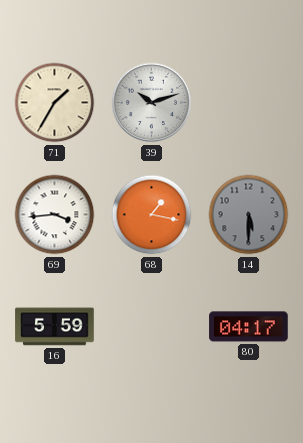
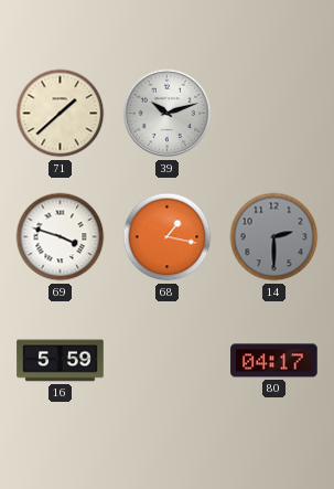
71: 1:35 -> 1:38
69: 3:44 -> 3:48
14: 5:30 -> 2:30
